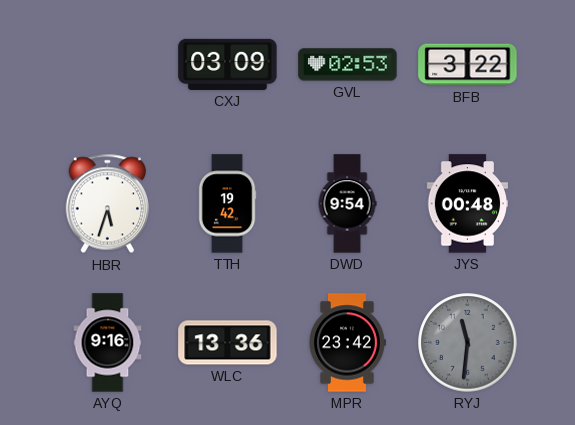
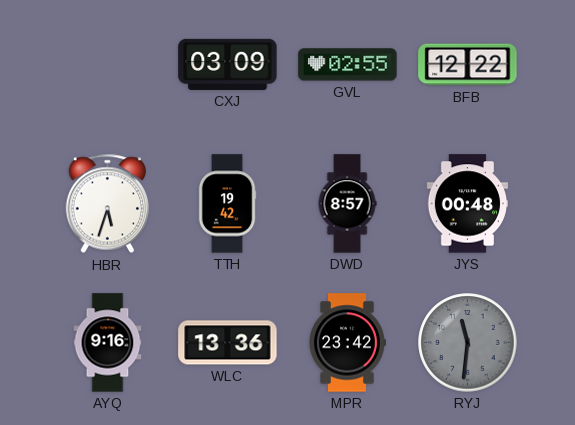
GVL: 02:53 -> 02:55
BFB: 3:22 -> 12:22
DWD: 9:54 -> 8:57
